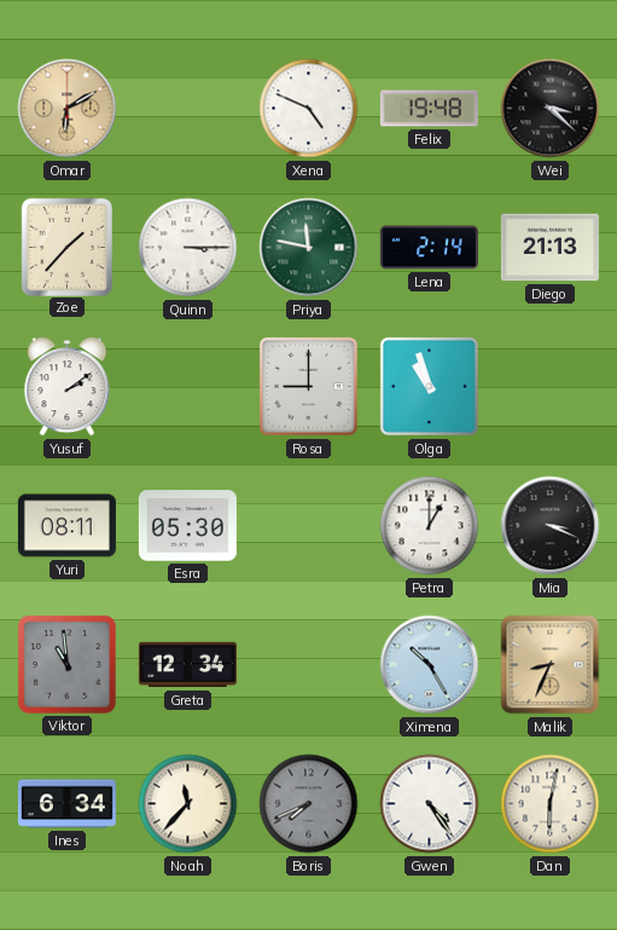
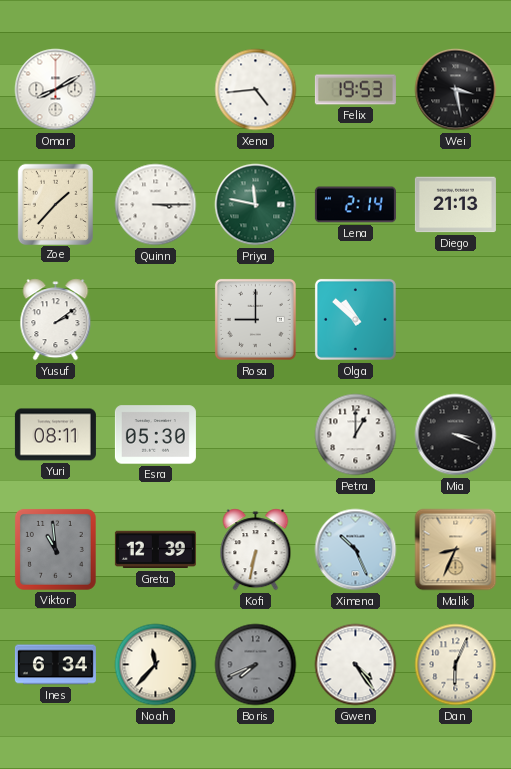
Omar: 6:10 -> 8:10
Omar dial: champagne -> white
Xena: 4:49 -> 4:44
Felix: 19:48 -> 19:53
Wei: 3:22 -> 3:28
Olga: 10:57 -> 10:52
Greta: 12:34 -> 12:39
Kofi: none -> 6:32
Ximena: 10:25 -> 10:26
Dan: 6:02 -> 6:04
